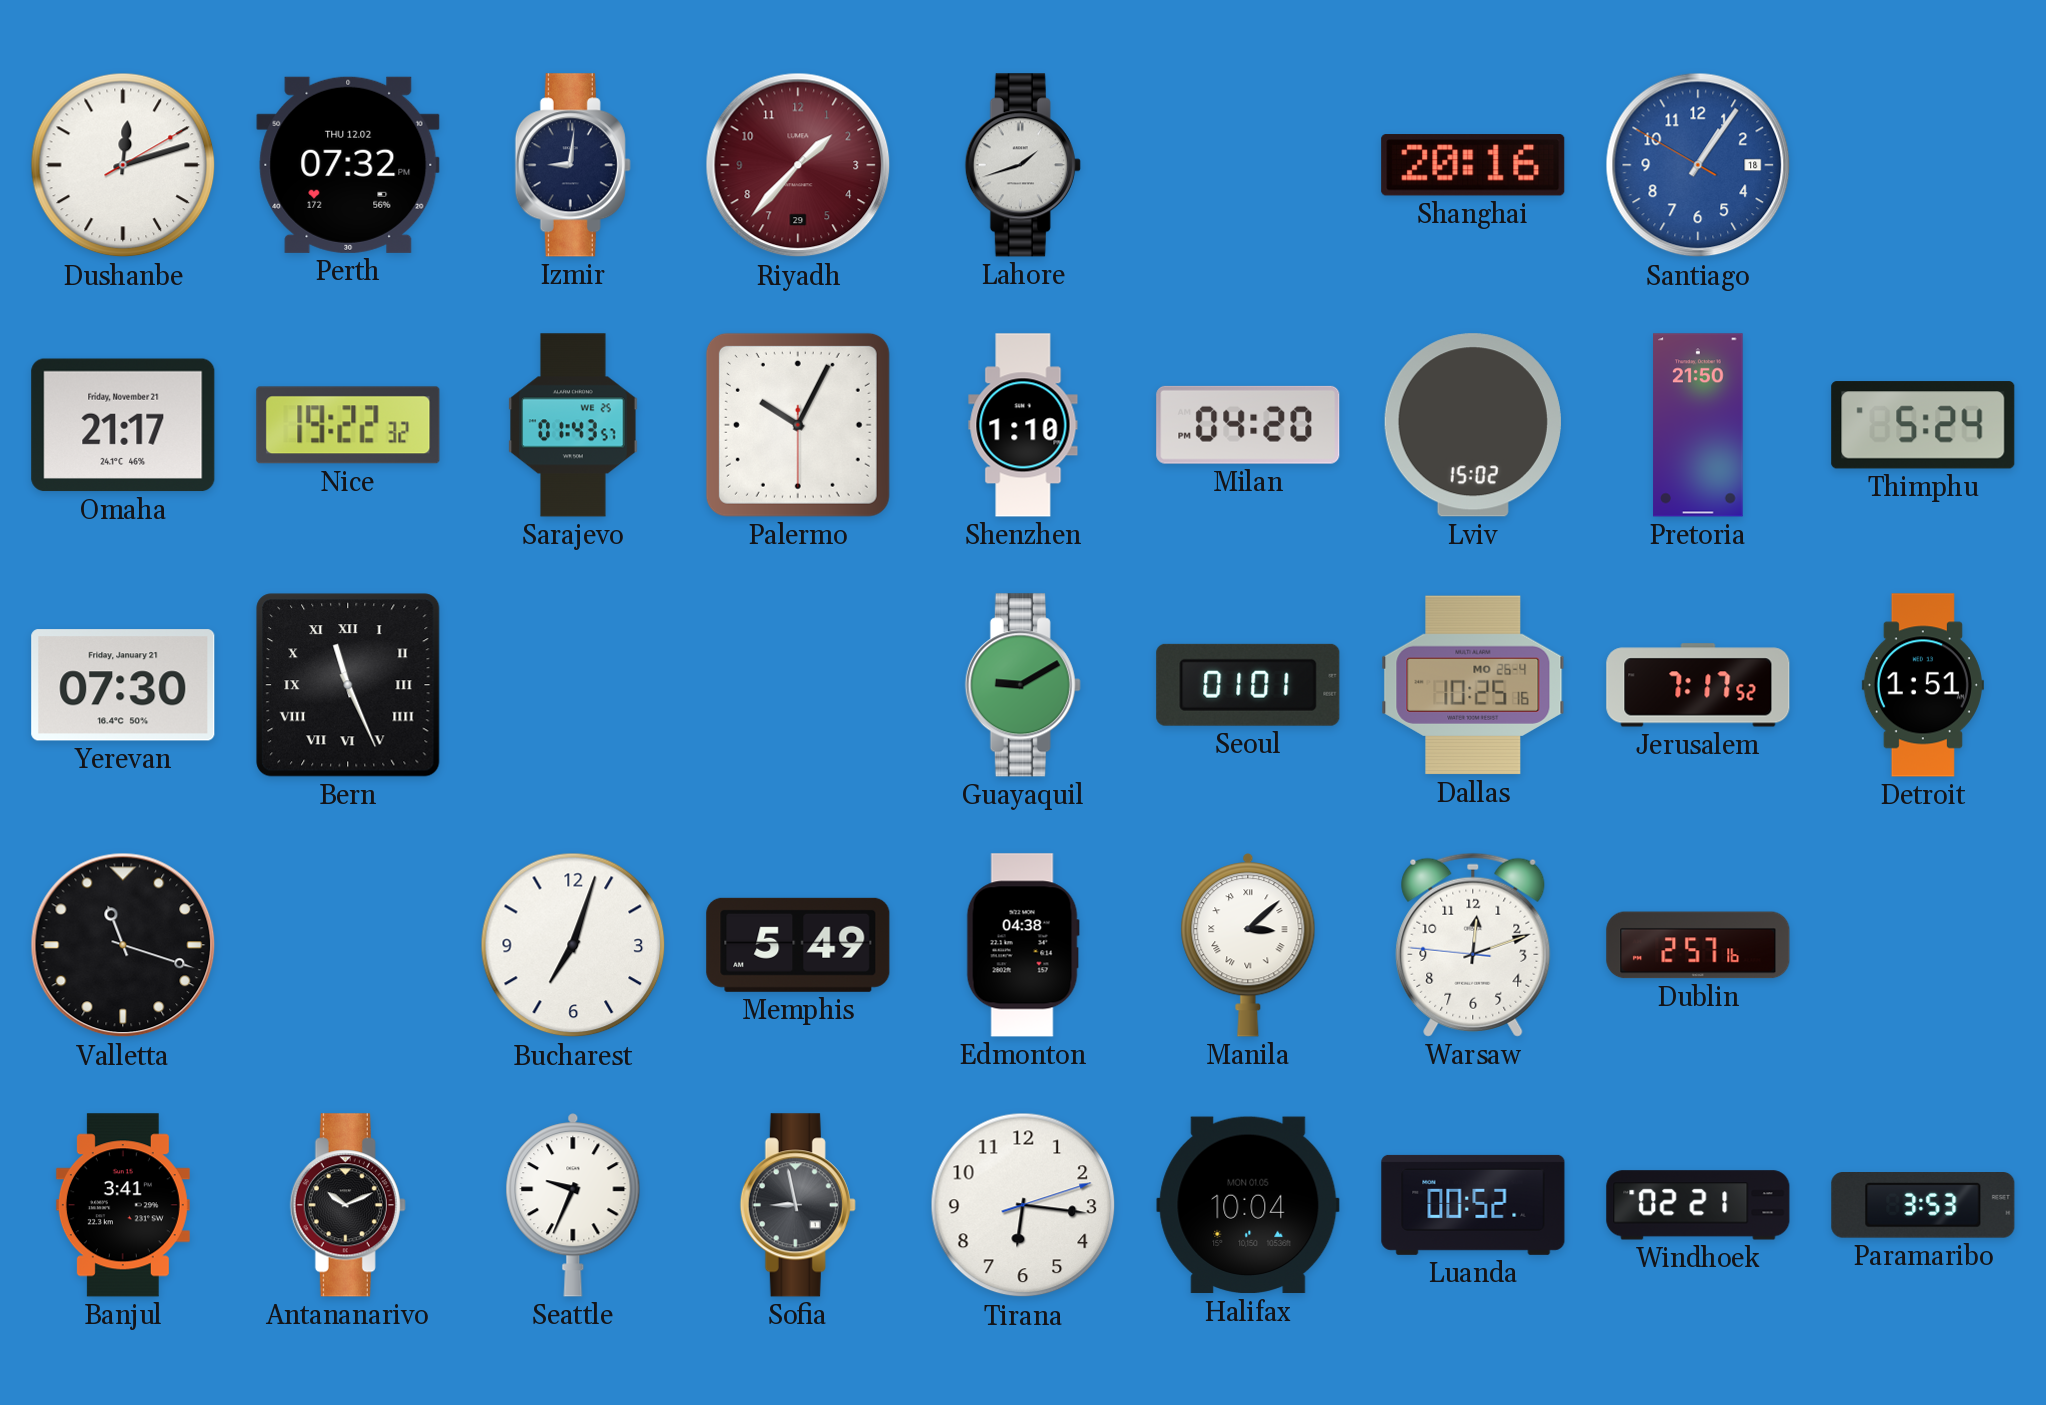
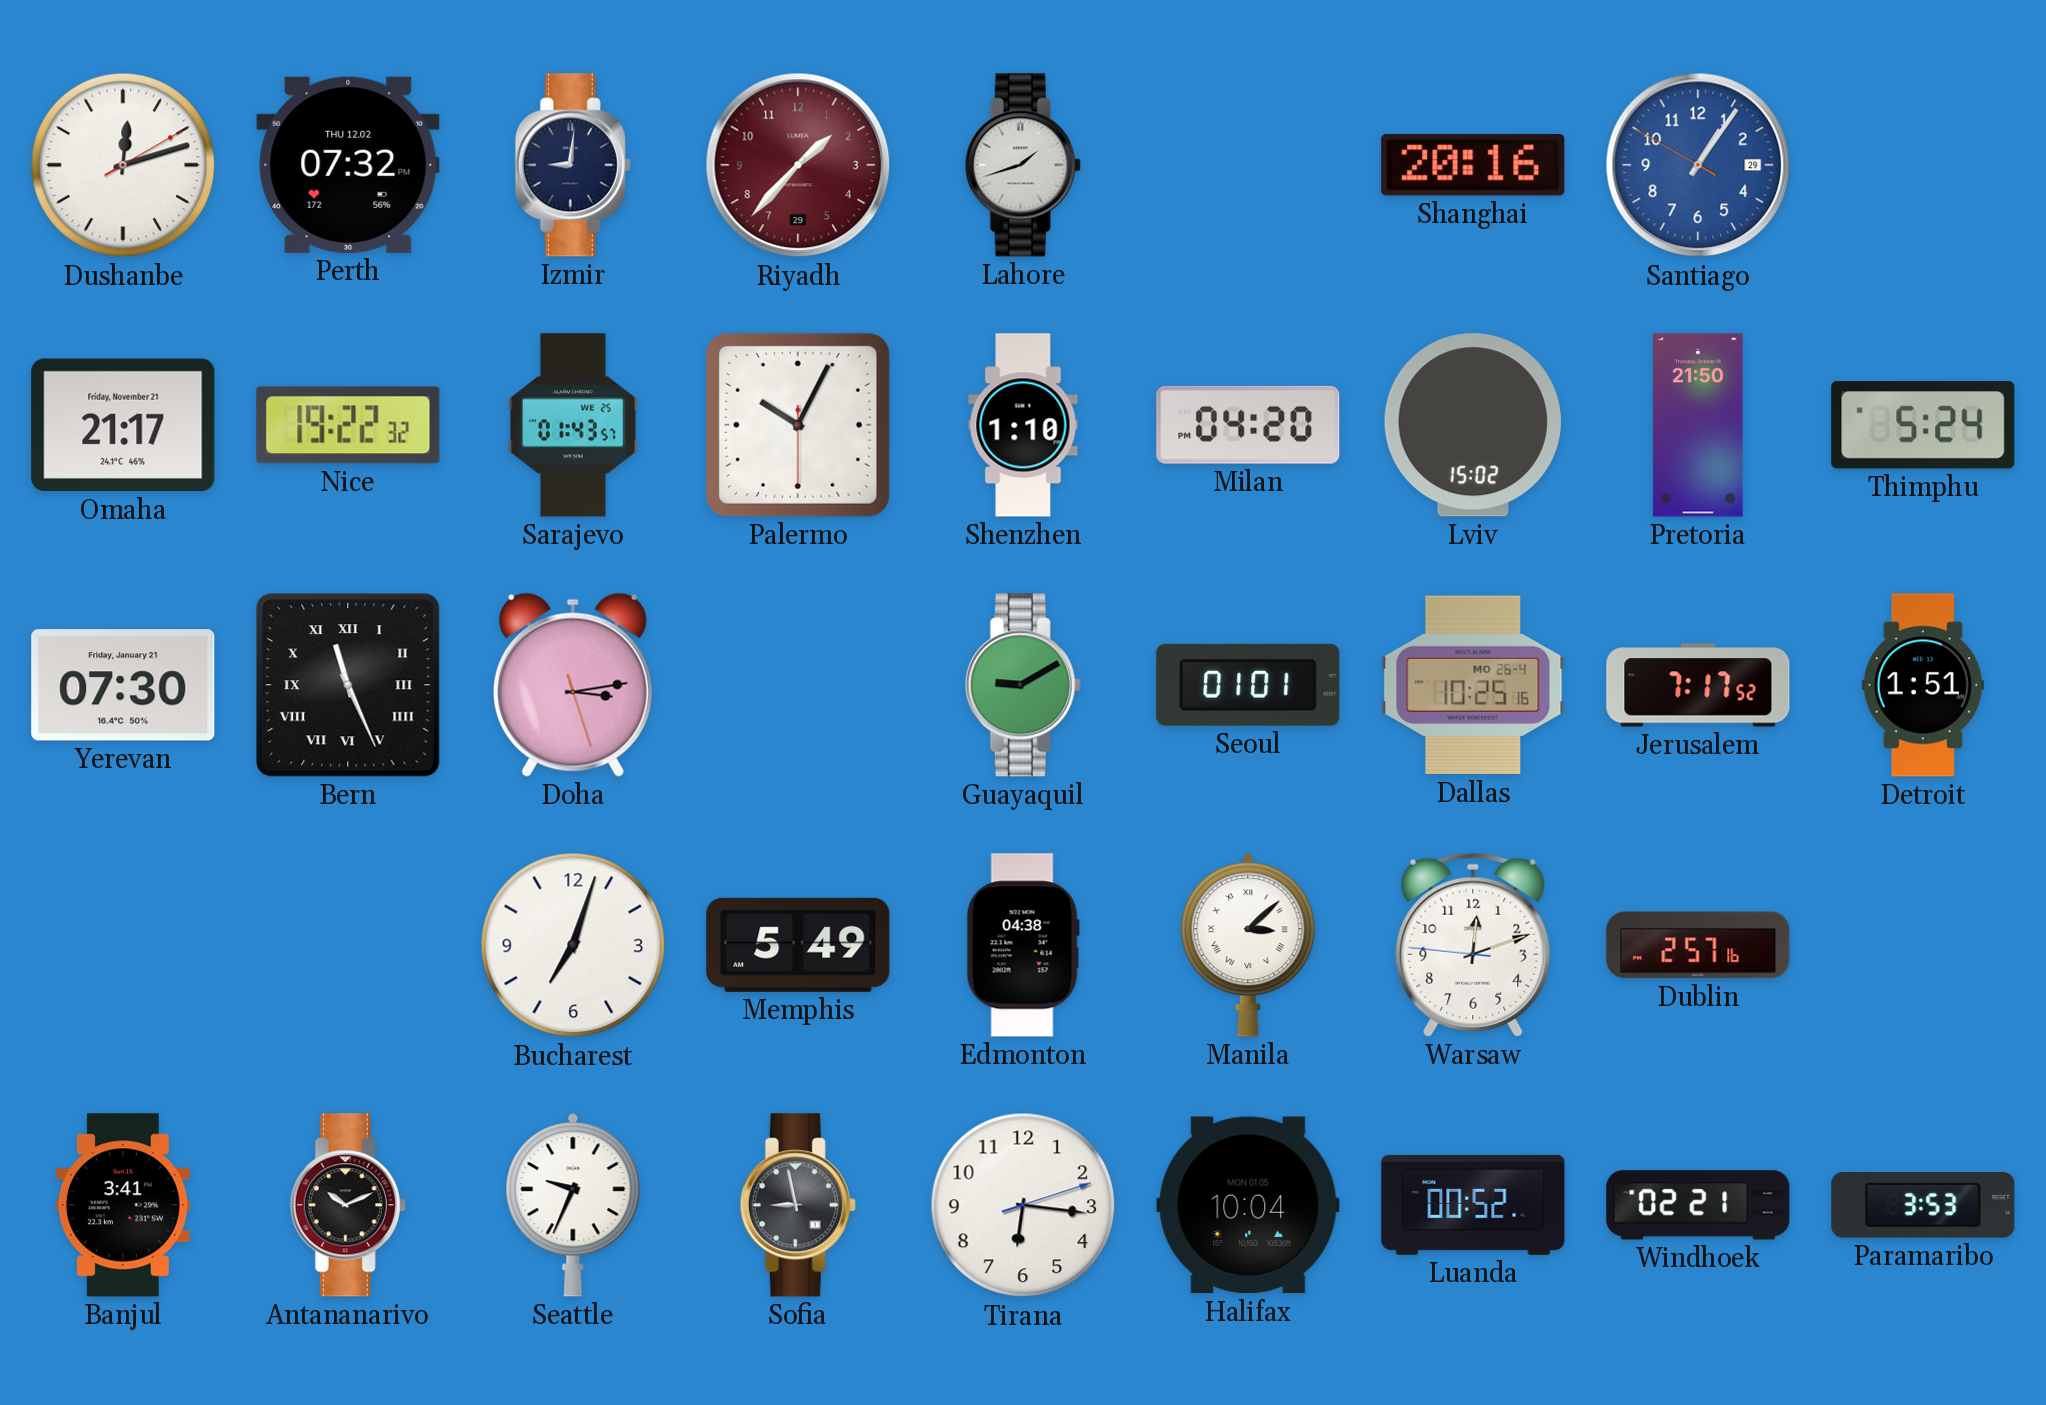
Santiago date: 18 -> 29
Doha: none -> 3:13
Valletta: 11:18 -> none
